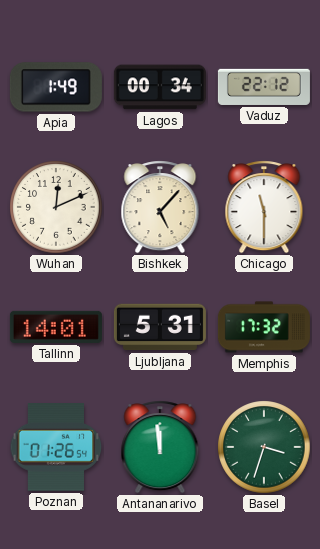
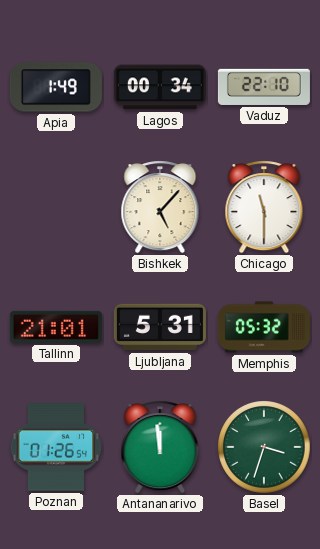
Vaduz: 22:12 -> 22:10
Wuhan: 12:11 -> none
Tallinn: 14:01 -> 21:01
Memphis: 17:32 -> 05:32
